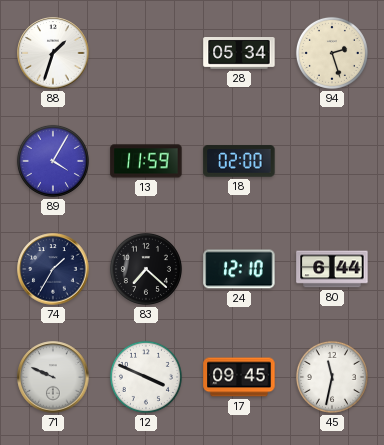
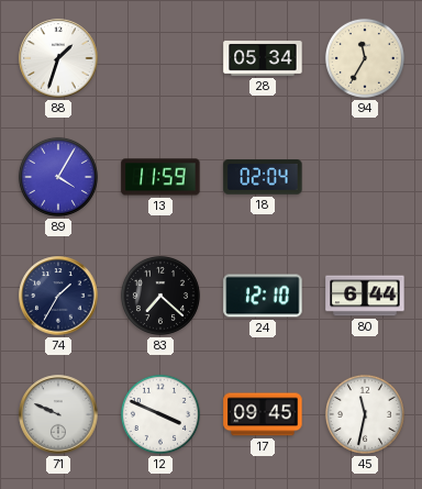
94: 2:27 -> 11:35
18: 02:00 -> 02:04
